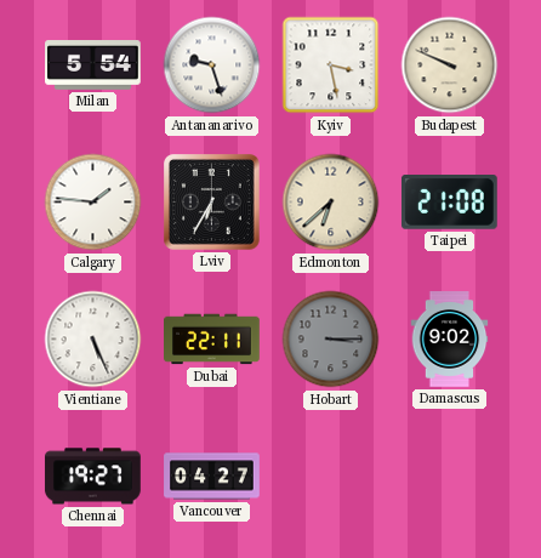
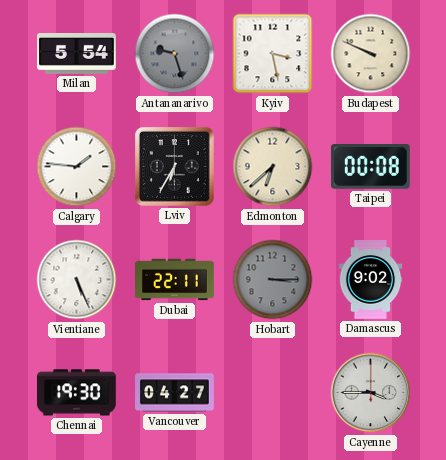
Antananarivo dial: white -> grey
Taipei: 21:08 -> 00:08
Chennai: 19:27 -> 19:30
Cayenne: none -> 3:45
